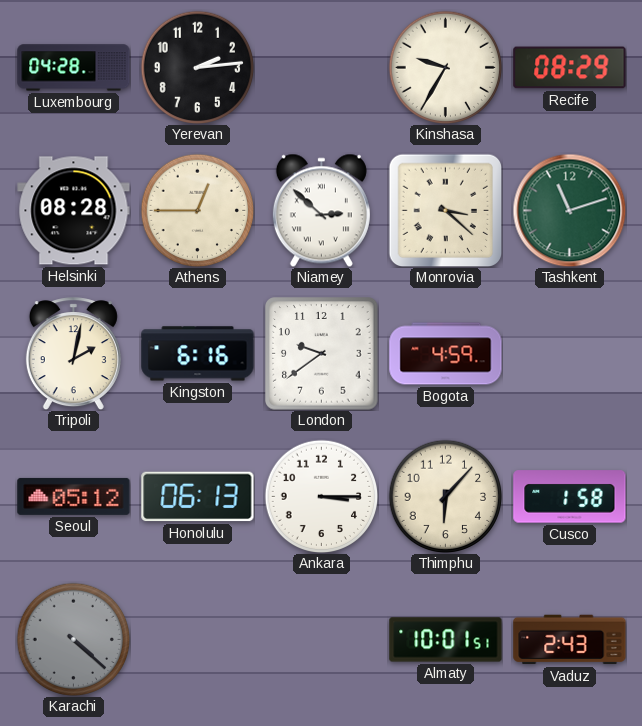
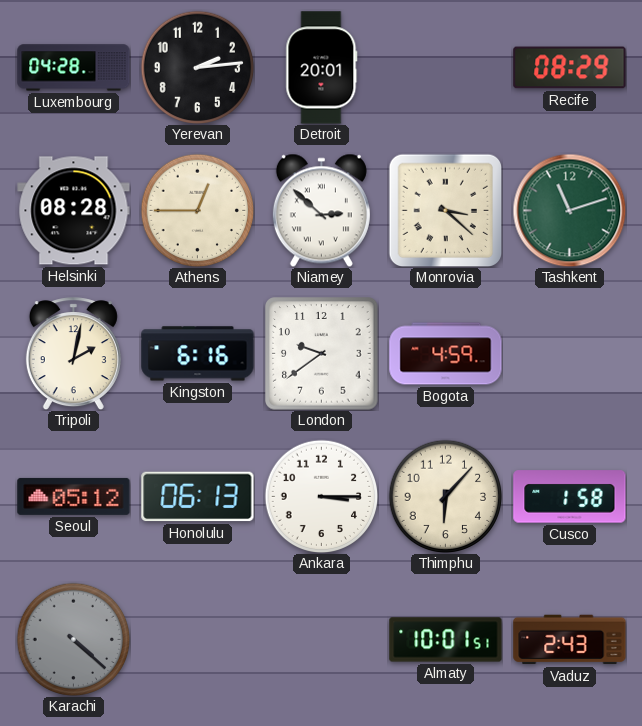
Detroit: none -> 20:01
Kinshasa: 9:35 -> none
